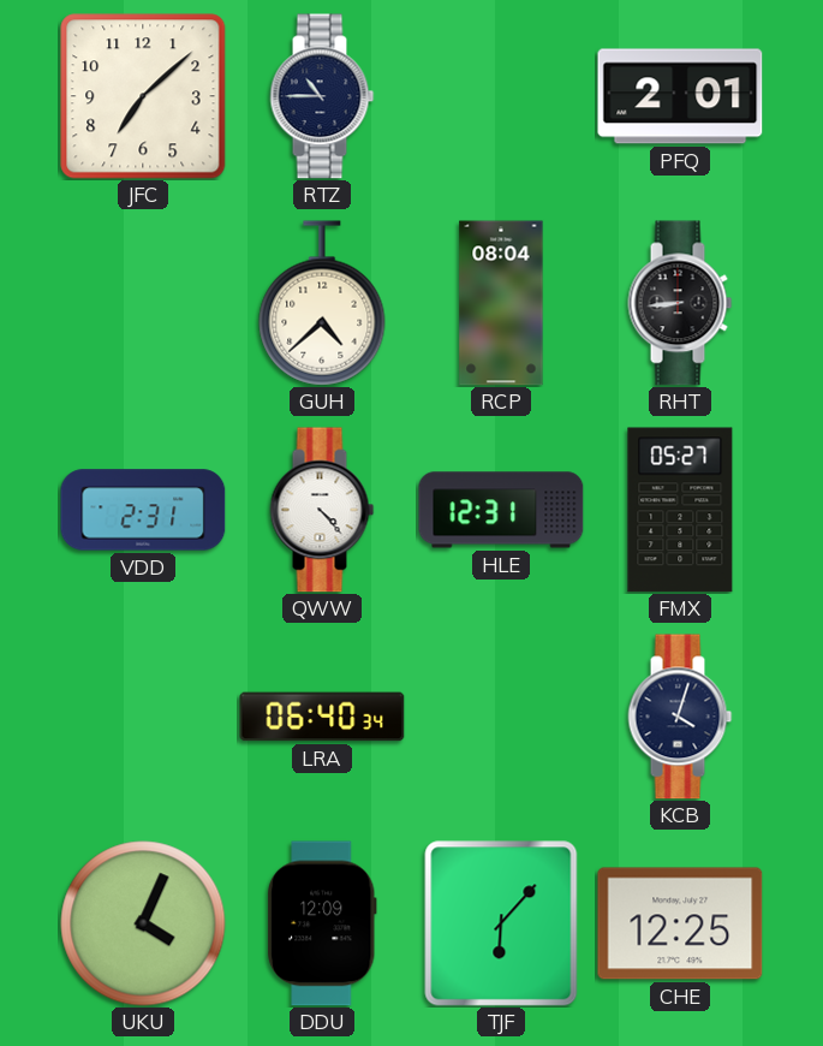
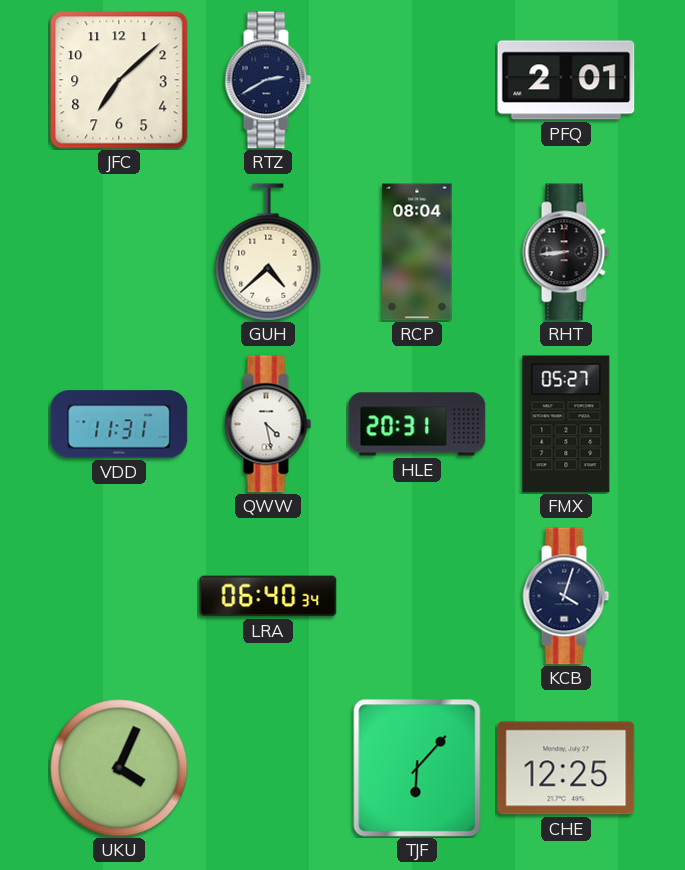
RTZ: 10:45 -> 2:40
VDD: 2:31 -> 11:31
QWW: 4:23 -> 4:28
HLE: 12:31 -> 20:31
DDU: 12:09 -> none
